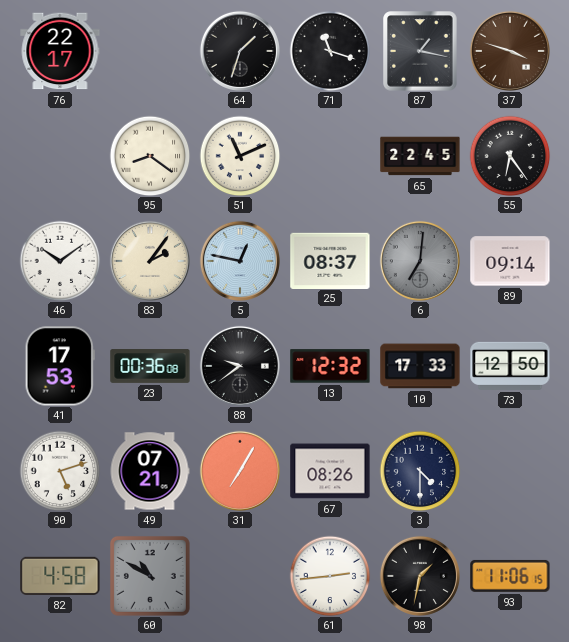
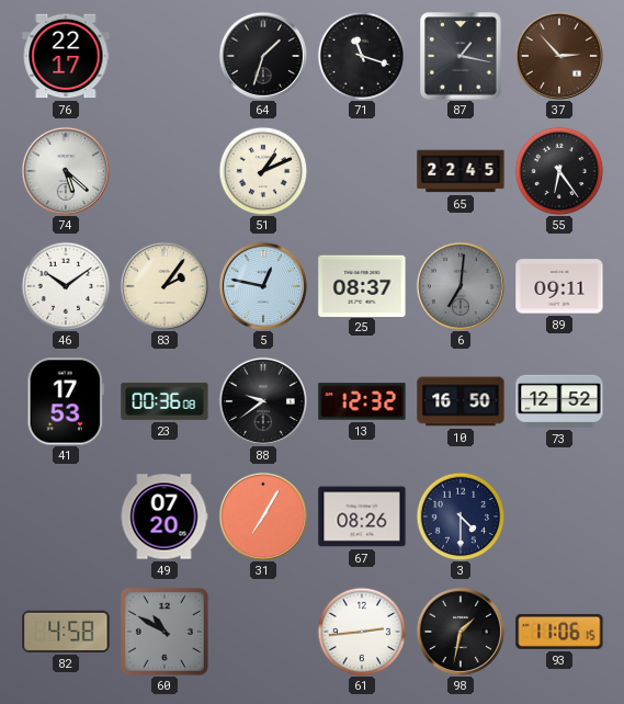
37: 3:48 -> 2:53
74: none -> 5:22
95: 8:21 -> none
51: 11:11 -> 1:11
89: 09:14 -> 09:11
10: 17:33 -> 16:50
73: 12:50 -> 12:52
90: 5:12 -> none
49: 07:21 -> 07:20
